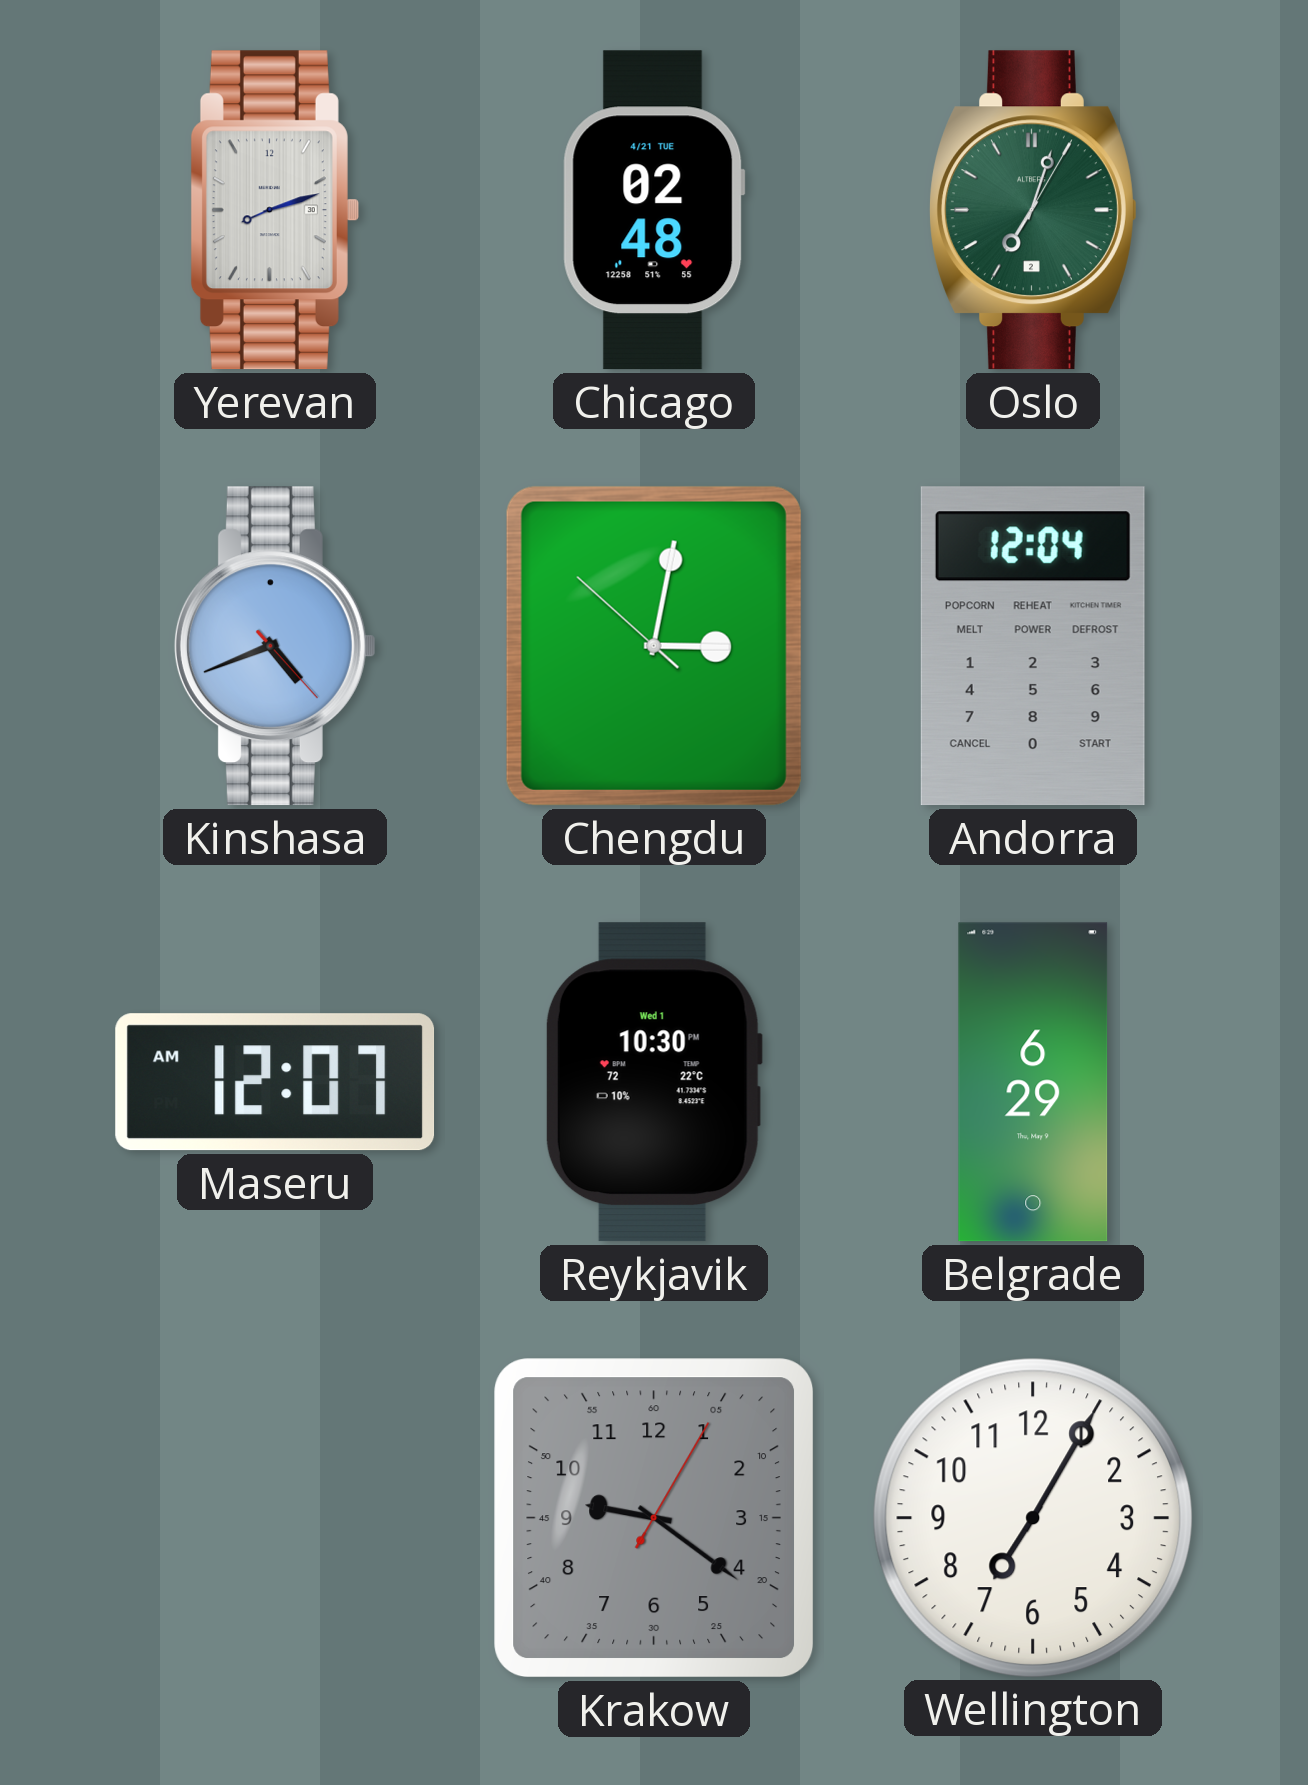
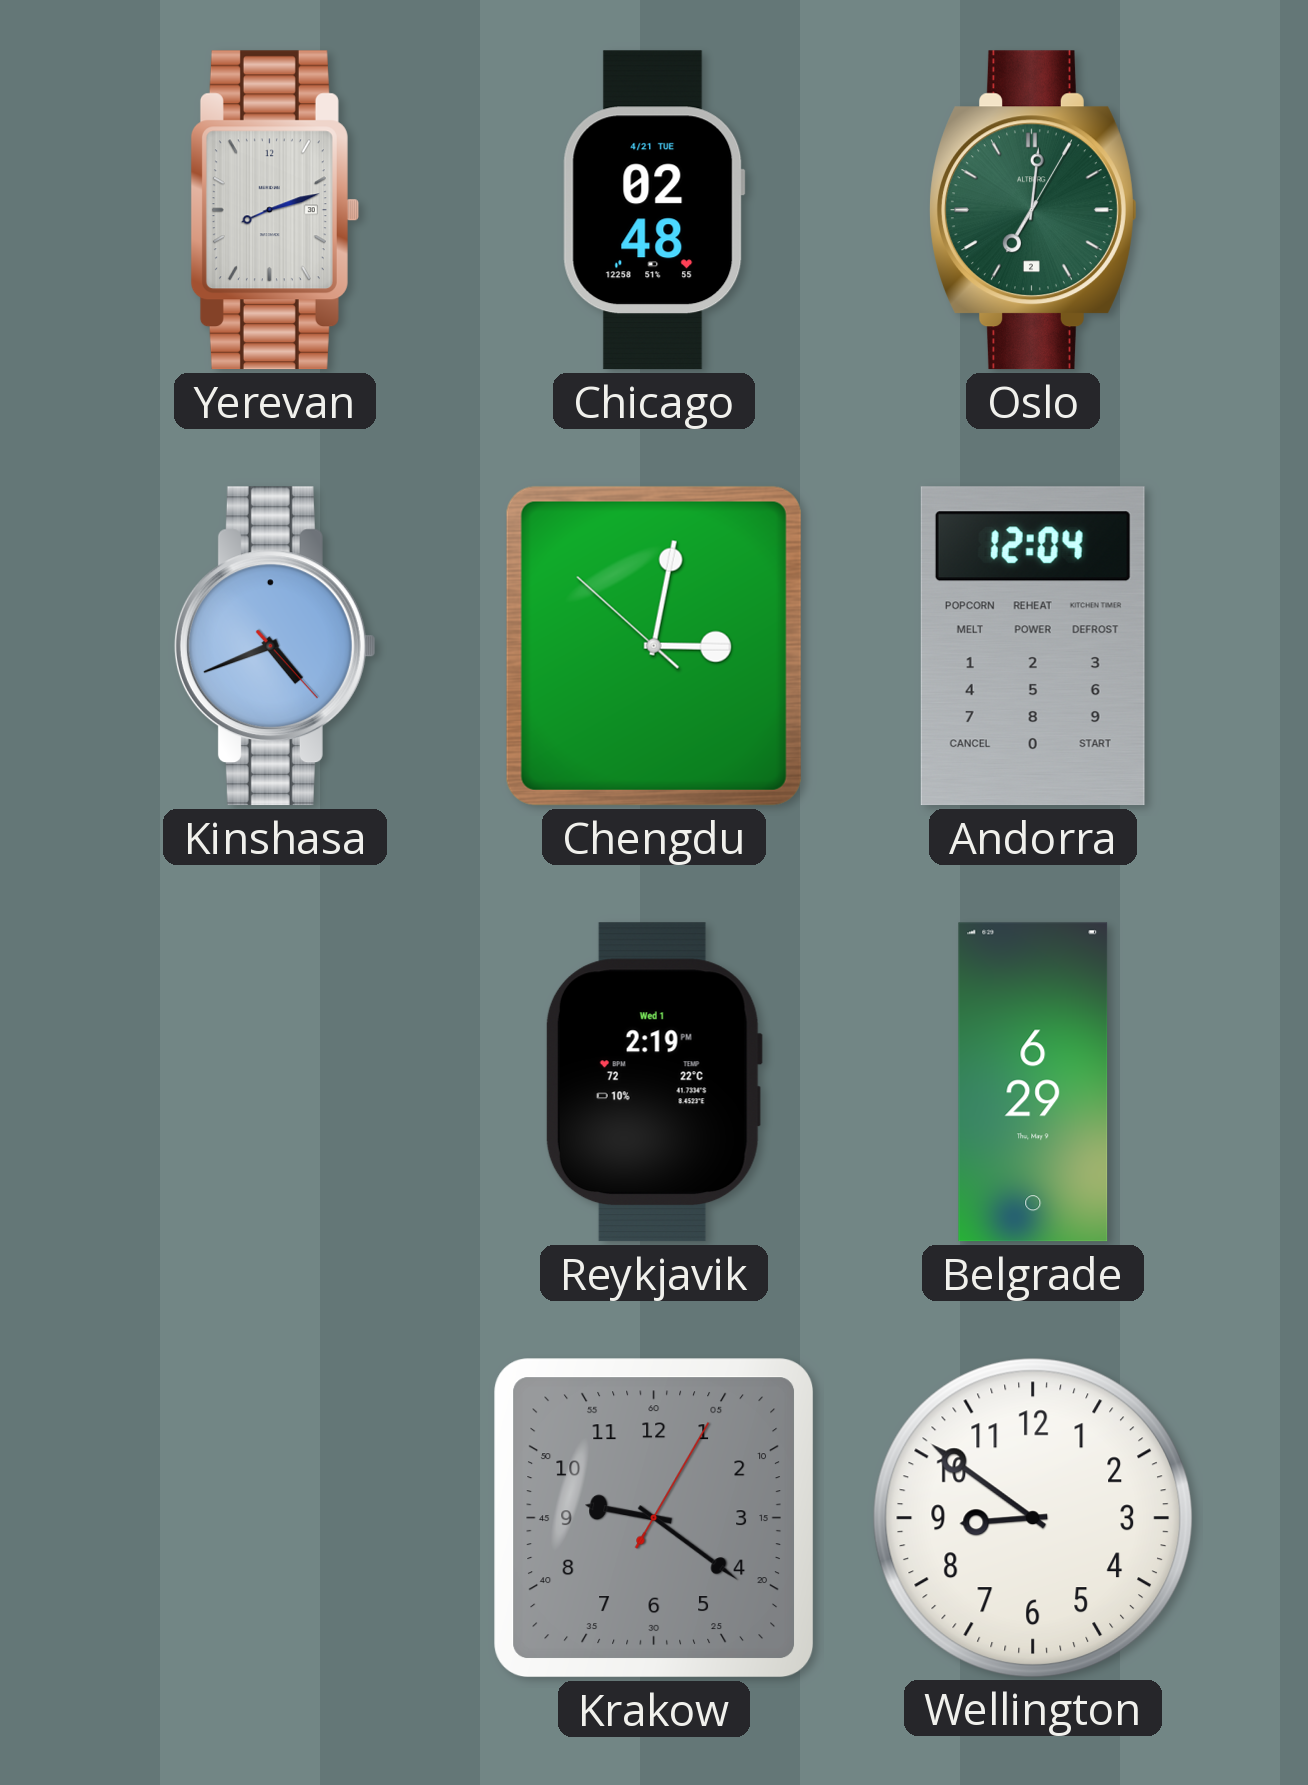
Oslo: 7:03 -> 7:01
Maseru: 12:07 -> none
Reykjavik: 10:30 -> 2:19
Wellington: 7:05 -> 8:51
